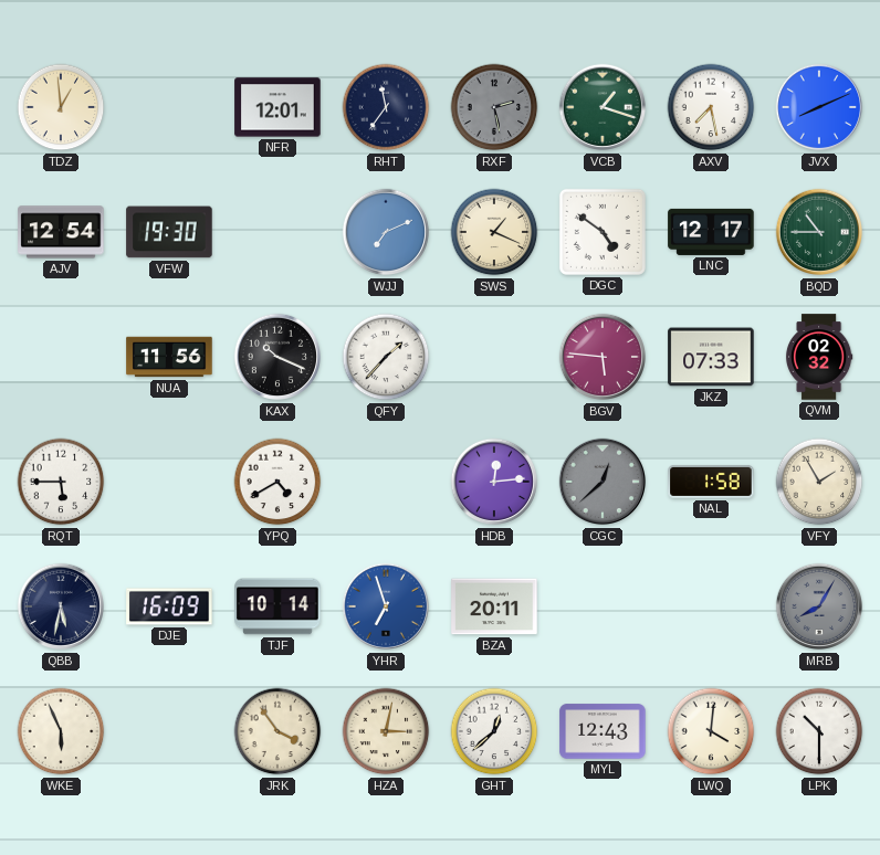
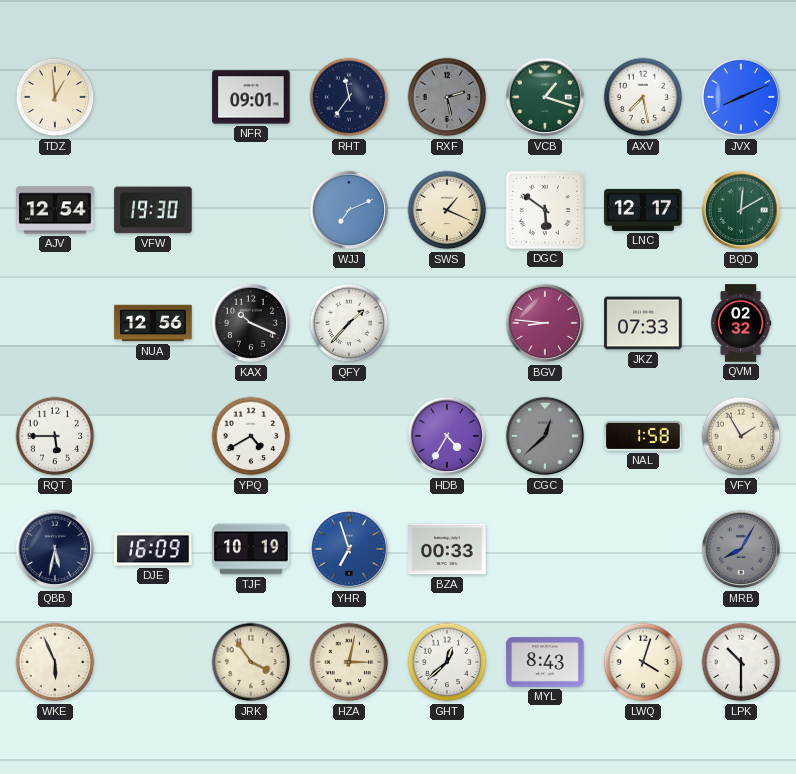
NFR: 12:01 -> 09:01
DGC: 4:51 -> 5:51
BQD: 10:45 -> 12:10
NUA: 11:56 -> 12:56
BGV: 5:46 -> 8:46
HDB: 12:14 -> 4:35
TJF: 10:14 -> 10:19
BZA: 20:11 -> 00:33
MYL: 12:43 -> 8:43
LWQ: 4:01 -> 4:03
